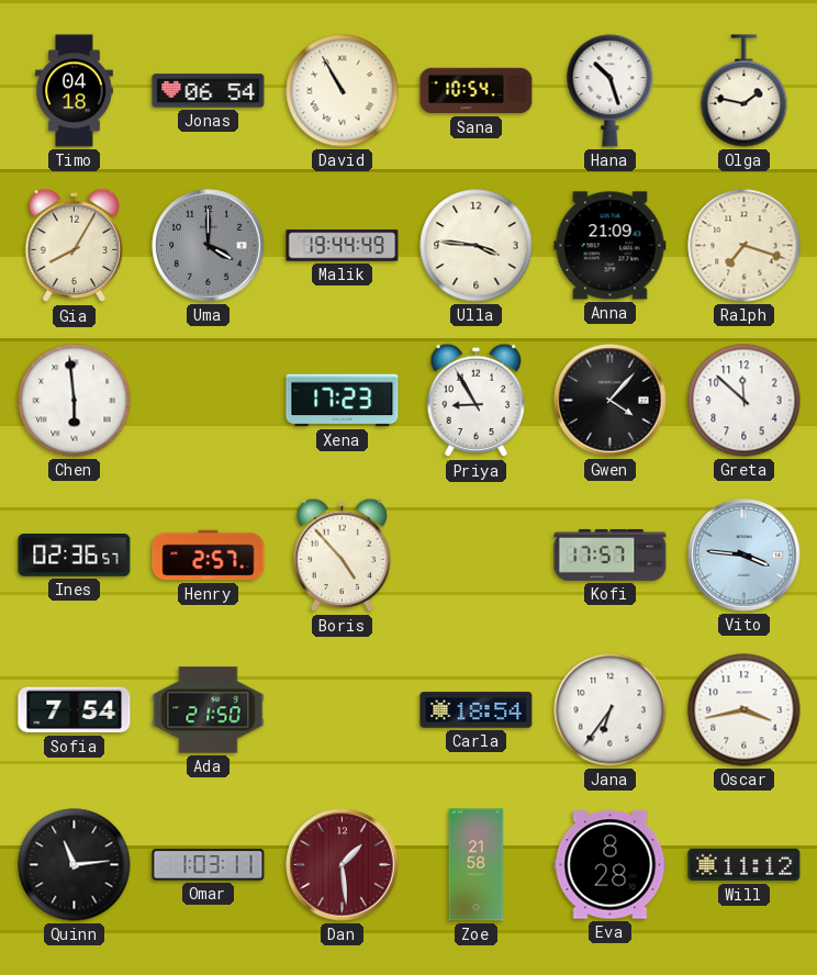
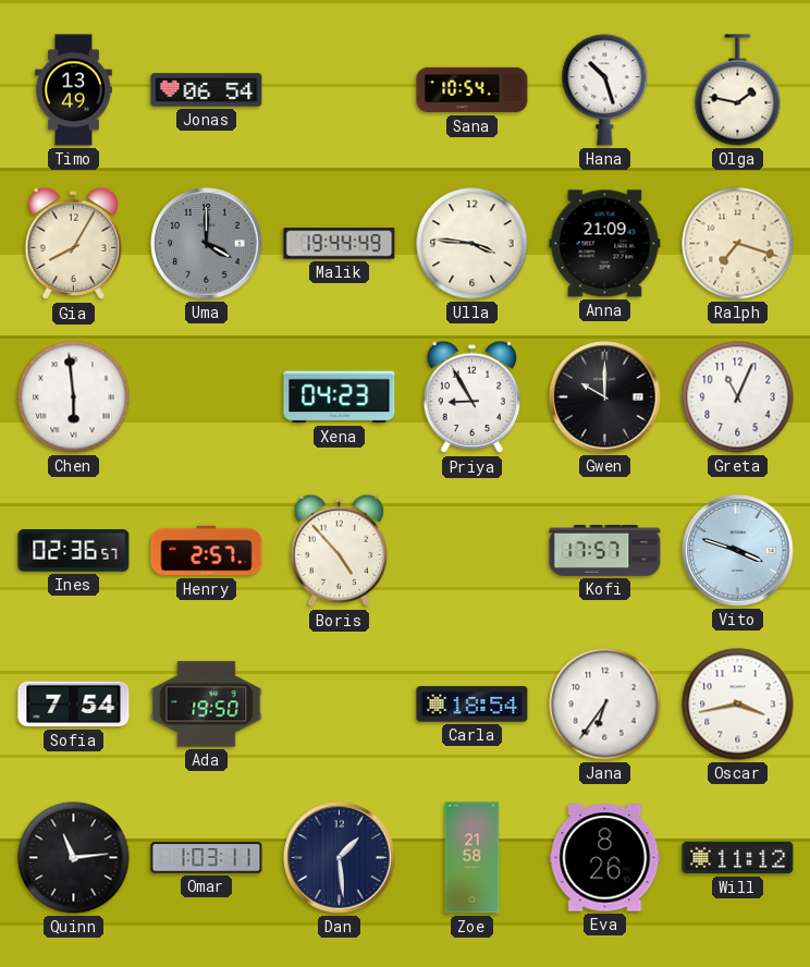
Timo: 04:18 -> 13:49
David: 10:55 -> none
Xena: 17:23 -> 04:23
Gwen: 4:07 -> 10:00
Greta: 11:52 -> 11:04
Vito: 3:46 -> 3:48
Ada: 21:50 -> 19:50
Dan dial: burgundy -> navy
Eva: 8:28 -> 8:26
